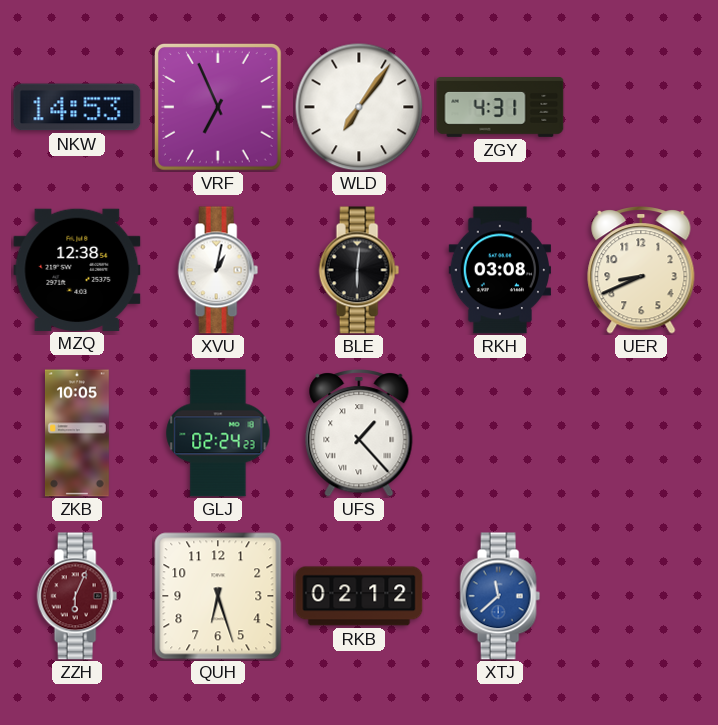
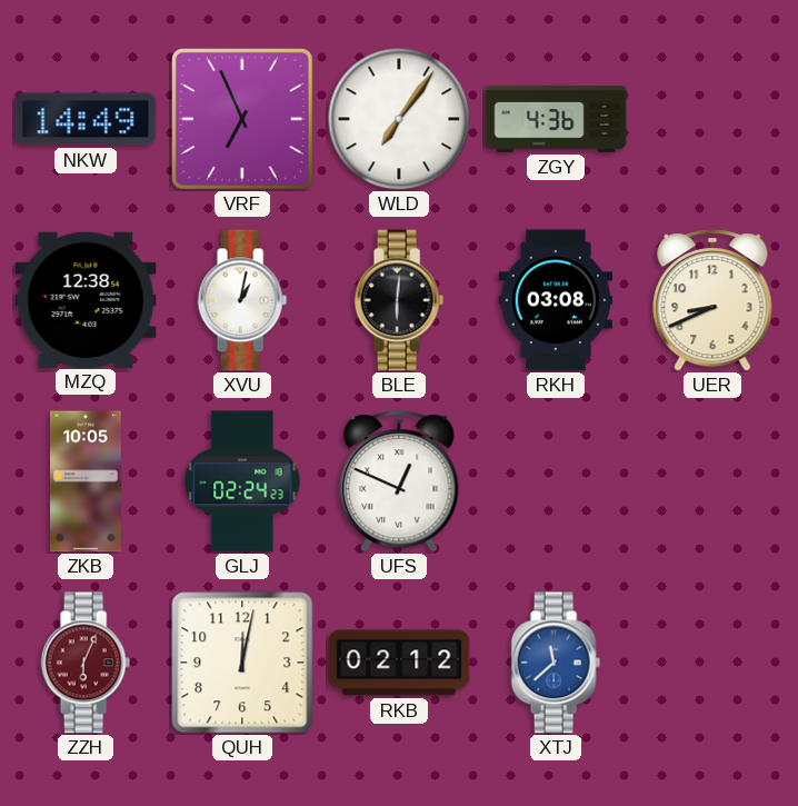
NKW: 14:53 -> 14:49
ZGY: 4:31 -> 4:36
UFS: 1:23 -> 12:49
QUH: 6:27 -> 12:02
